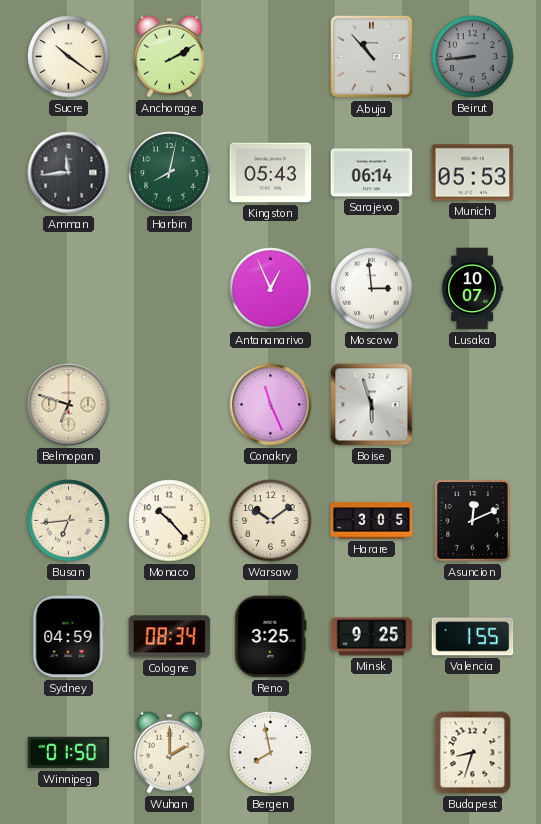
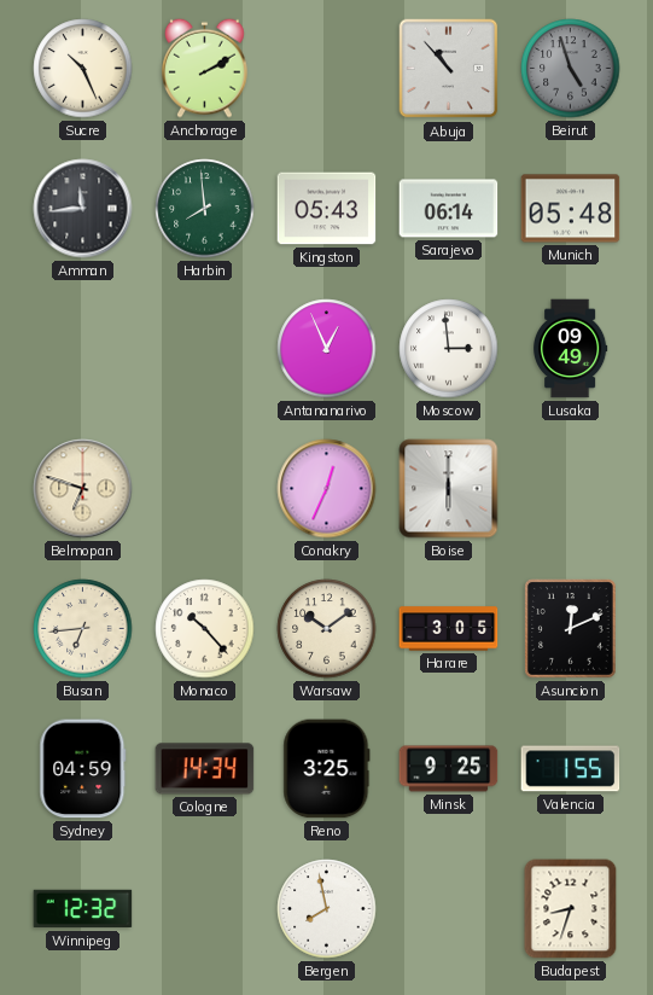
Sucre: 10:21 -> 10:26
Beirut: 8:44 -> 4:57
Harbin: 8:02 -> 7:59
Munich: 05:53 -> 05:48
Lusaka: 10:07 -> 09:49
Conakry: 11:26 -> 12:34
Boise: 5:57 -> 6:00
Cologne: 08:34 -> 14:34
Winnipeg: 01:50 -> 12:32
Wuhan: 2:00 -> none
